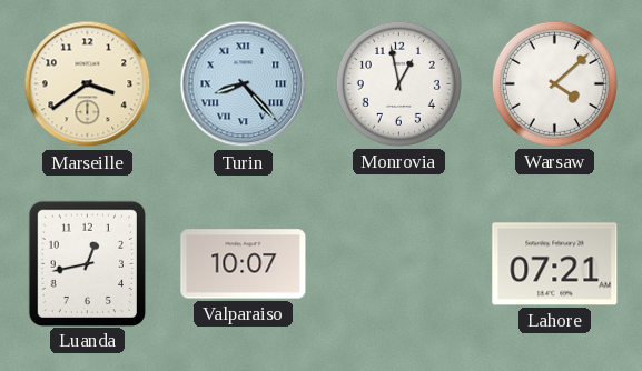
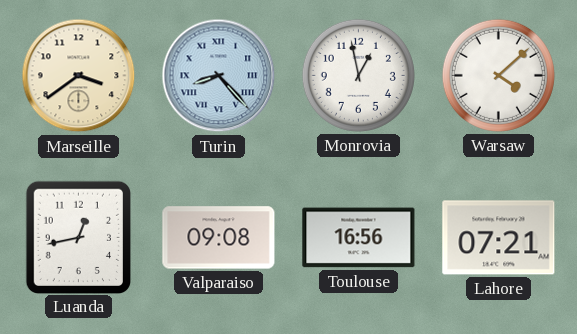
Valparaiso: 10:07 -> 09:08
Toulouse: none -> 16:56
